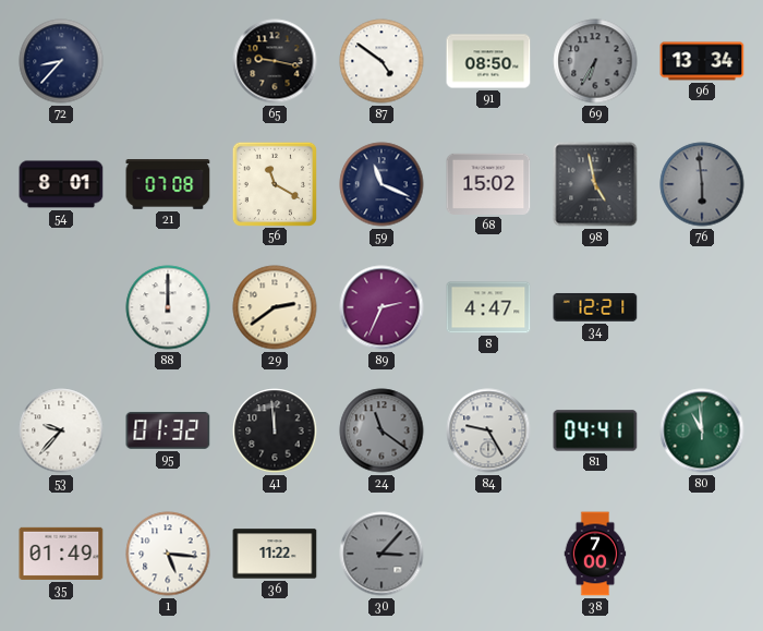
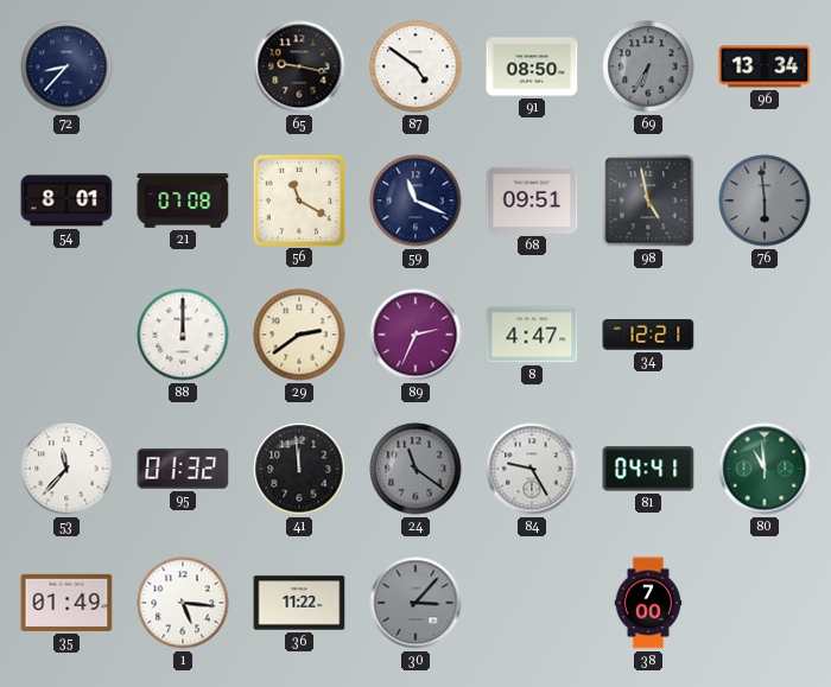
68: 15:02 -> 09:51
53: 9:37 -> 11:37
